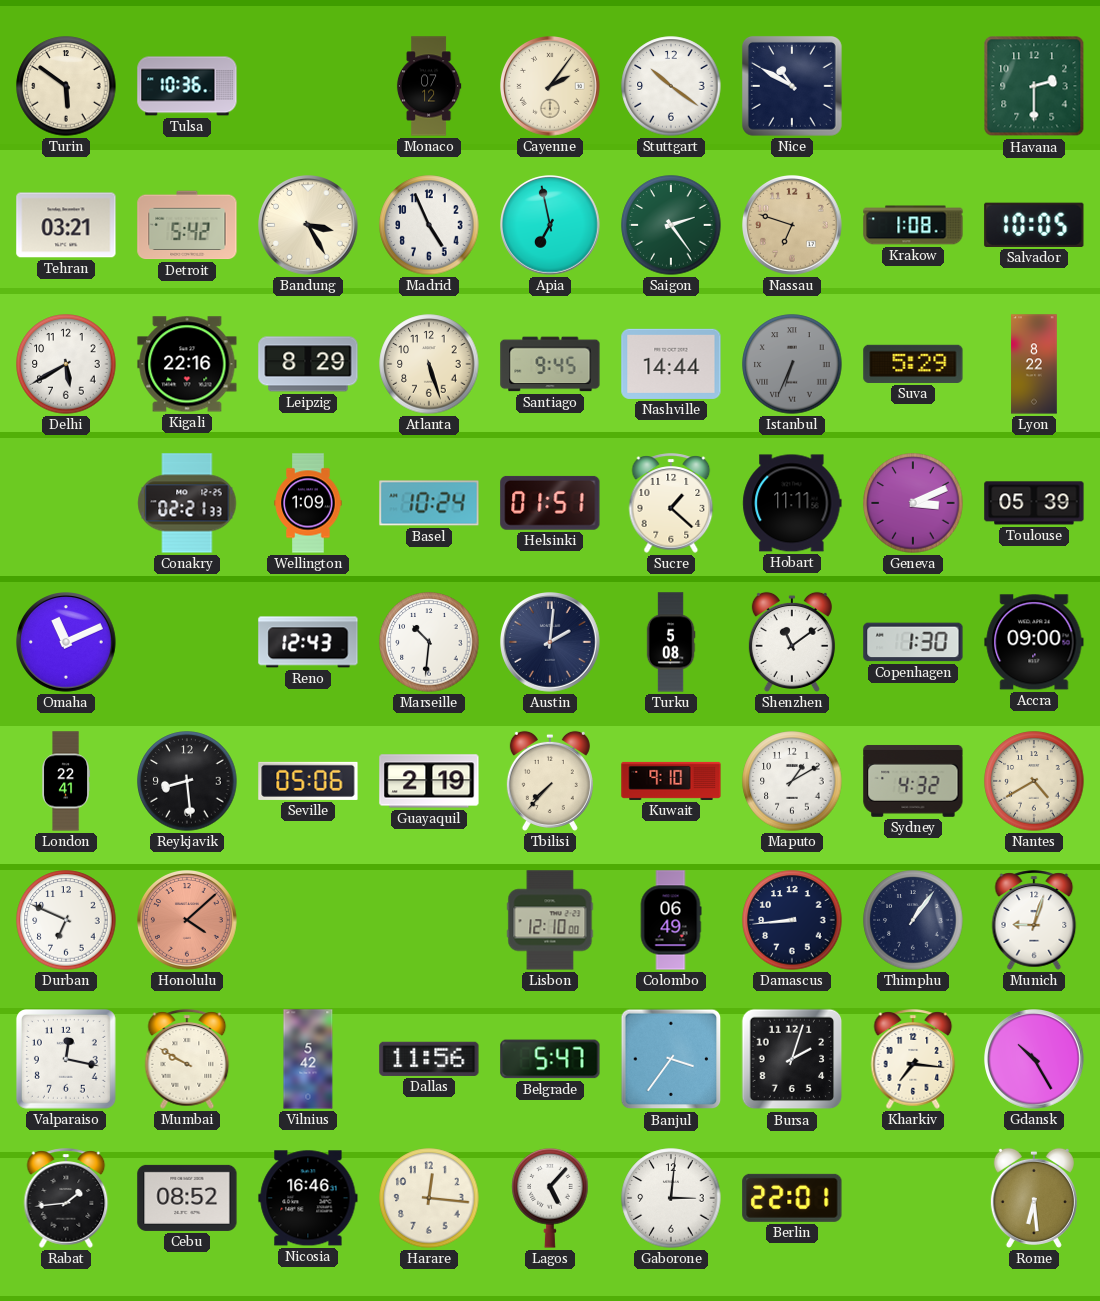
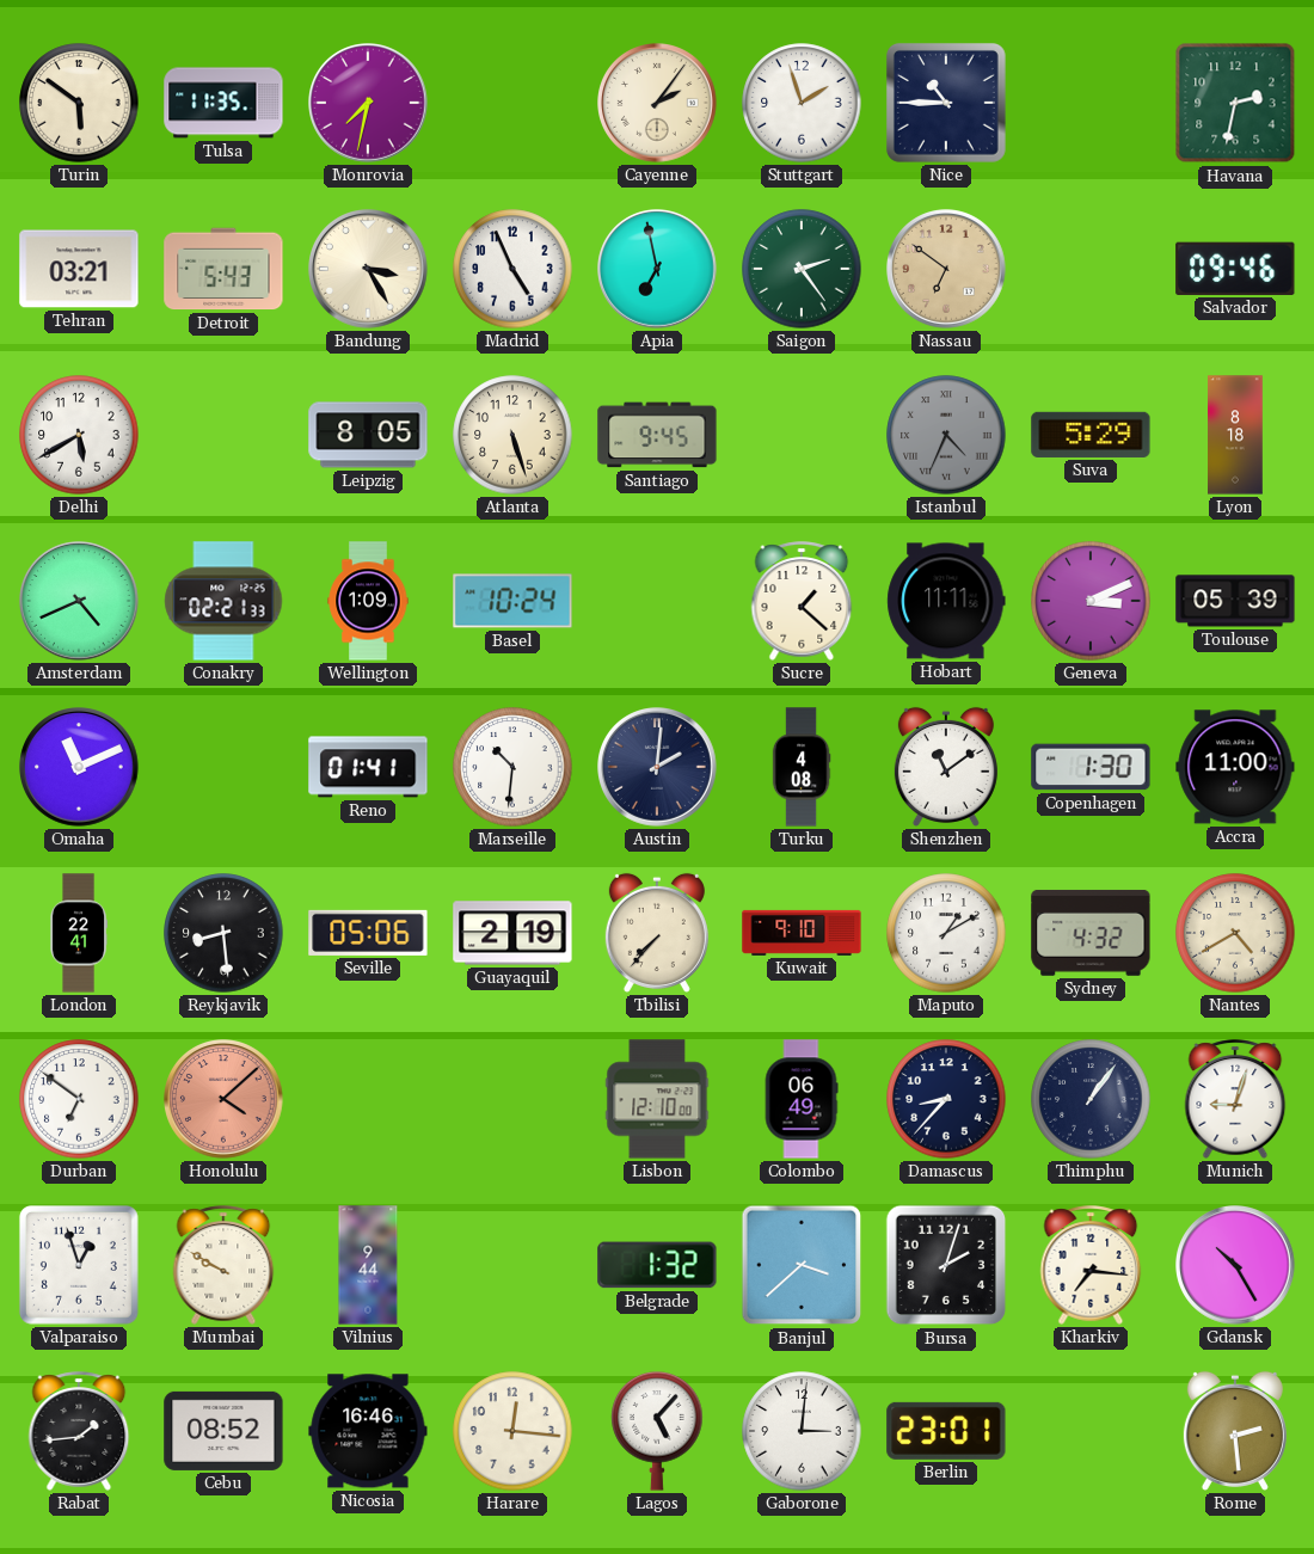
Tulsa: 10:36 -> 11:35
Monrovia: none -> 7:32
Monaco: 07:12 -> none
Stuttgart: 10:21 -> 1:57
Nice: 10:50 -> 10:45
Havana: 2:30 -> 2:32
Detroit: 5:42 -> 5:43
Nassau: 6:48 -> 6:51
Krakow: 1:08 -> none
Salvador: 10:05 -> 09:46
Kigali: 22:16 -> none
Leipzig: 8:29 -> 8:05
Nashville: 14:44 -> none
Istanbul: 6:34 -> 4:34
Lyon: 8:22 -> 8:18
Amsterdam: none -> 4:41
Helsinki: 01:51 -> none
Reno: 12:43 -> 01:41
Turku: 5:08 -> 4:08
Accra: 09:00 -> 11:00
Durban: 6:49 -> 6:51
Damascus: 8:44 -> 8:37
Valparaiso: 12:17 -> 12:57
Vilnius: 5:42 -> 9:44
Dallas: 11:56 -> none
Belgrade: 5:47 -> 1:32
Banjul: 3:36 -> 3:38
Berlin: 22:01 -> 23:01
Rome: 6:29 -> 2:29
